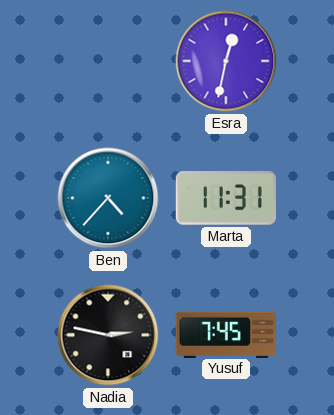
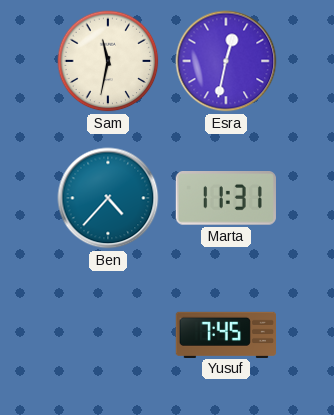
Sam: none -> 11:32
Nadia: 2:47 -> none
